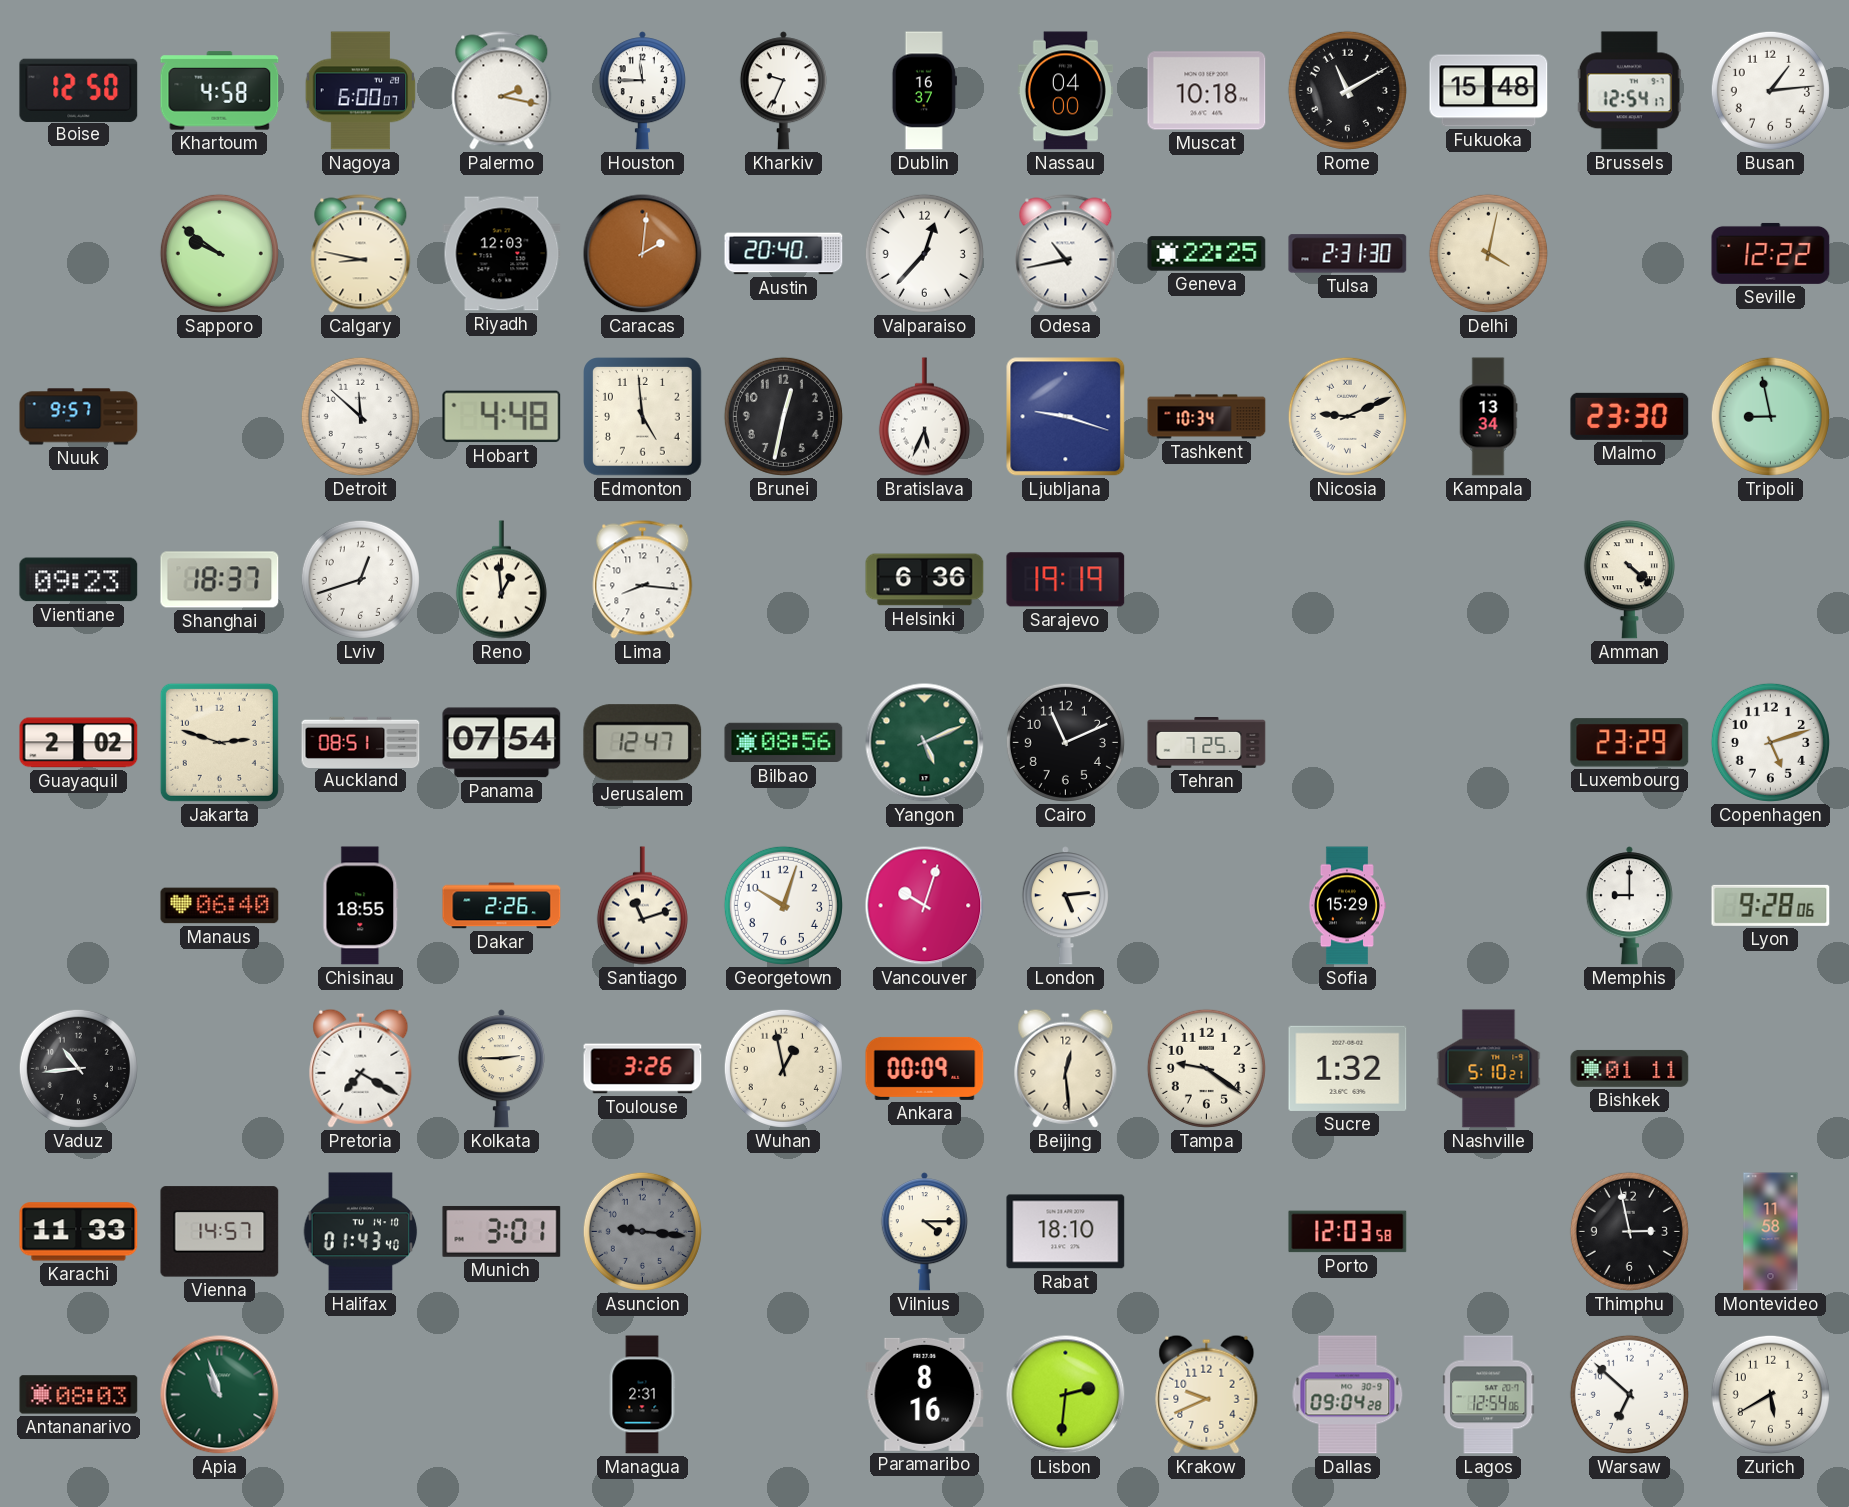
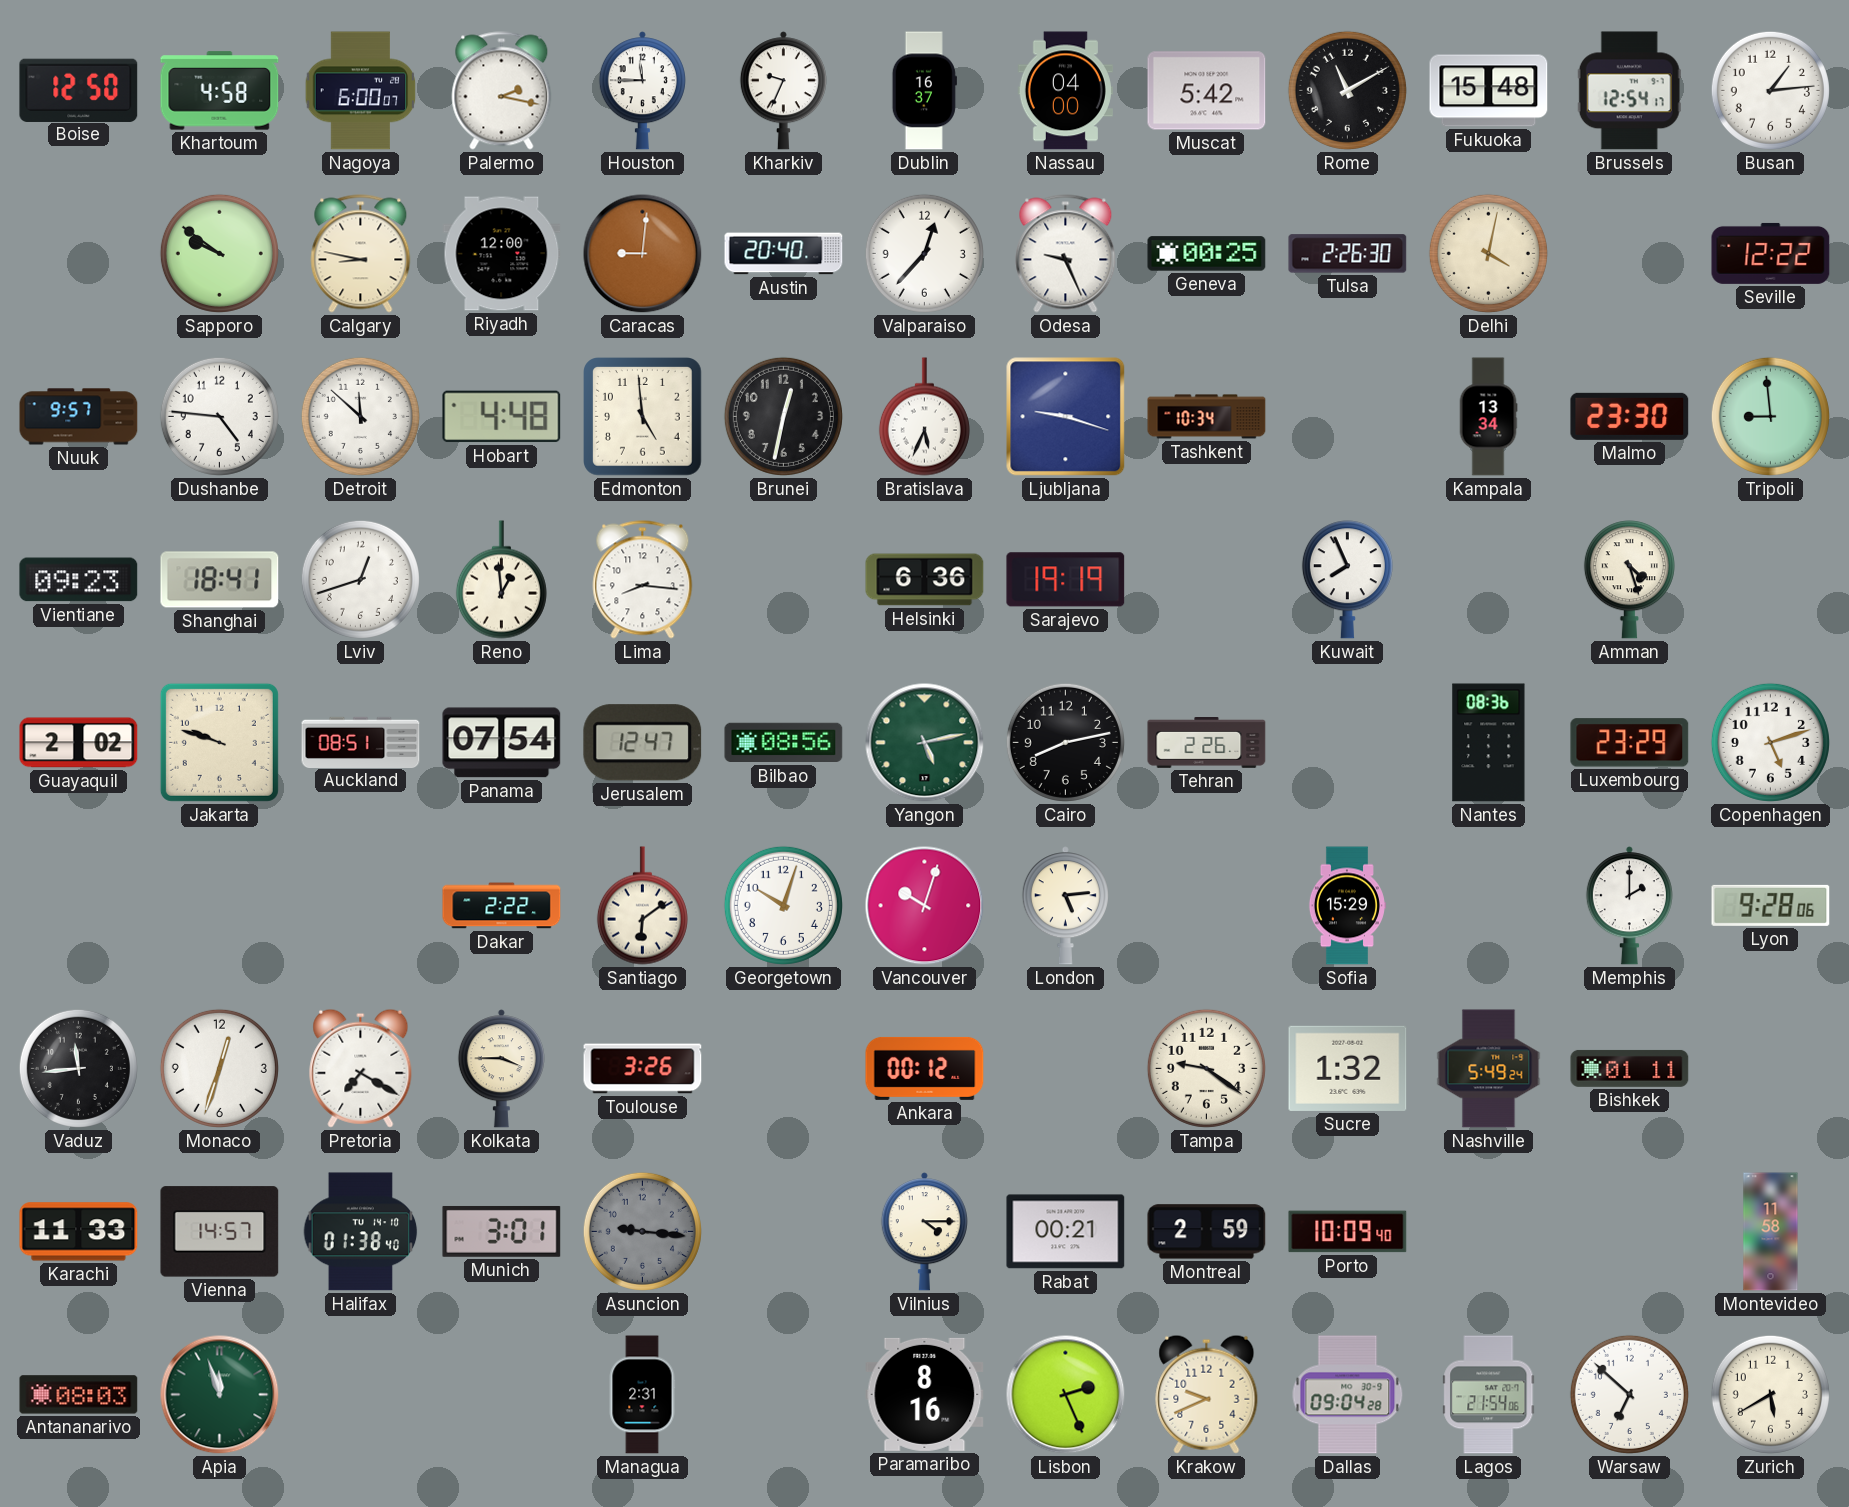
Muscat: 10:18 -> 5:42
Riyadh: 12:03 -> 12:00
Caracas: 2:01 -> 9:01
Odesa: 10:43 -> 9:26
Geneva: 22:25 -> 00:25
Tulsa: 2:31 -> 2:26
Dushanbe: none -> 4:46
Nicosia: 9:11 -> none
Tripoli: 8:58 -> 8:59
Shanghai: 18:37 -> 18:41
Kuwait: none -> 7:56
Amman: 4:22 -> 4:27
Jakarta: 2:48 -> 9:48
Yangon: 5:11 -> 5:13
Cairo: 11:11 -> 8:13
Tehran: 7:25 -> 2:26
Nantes: none -> 08:36
Manaus: 06:40 -> none
Chisinau: 18:55 -> none
Dakar: 2:26 -> 2:22
Santiago: 11:12 -> 6:09
Memphis: 9:00 -> 2:00
Vaduz: 10:44 -> 11:44
Monaco: none -> 12:33
Kolkata: 2:45 -> 3:45
Wuhan: 12:58 -> none
Ankara: 00:09 -> 00:12
Beijing: 12:29 -> none
Nashville: 5:10 -> 5:49
Halifax: 01:43 -> 01:38
Rabat: 18:10 -> 00:21
Montreal: none -> 2:59
Porto: 12:03 -> 10:09
Thimphu: 2:58 -> none
Apia: 10:57 -> 11:57
Lisbon: 2:31 -> 2:26
Lagos: 12:54 -> 21:54
